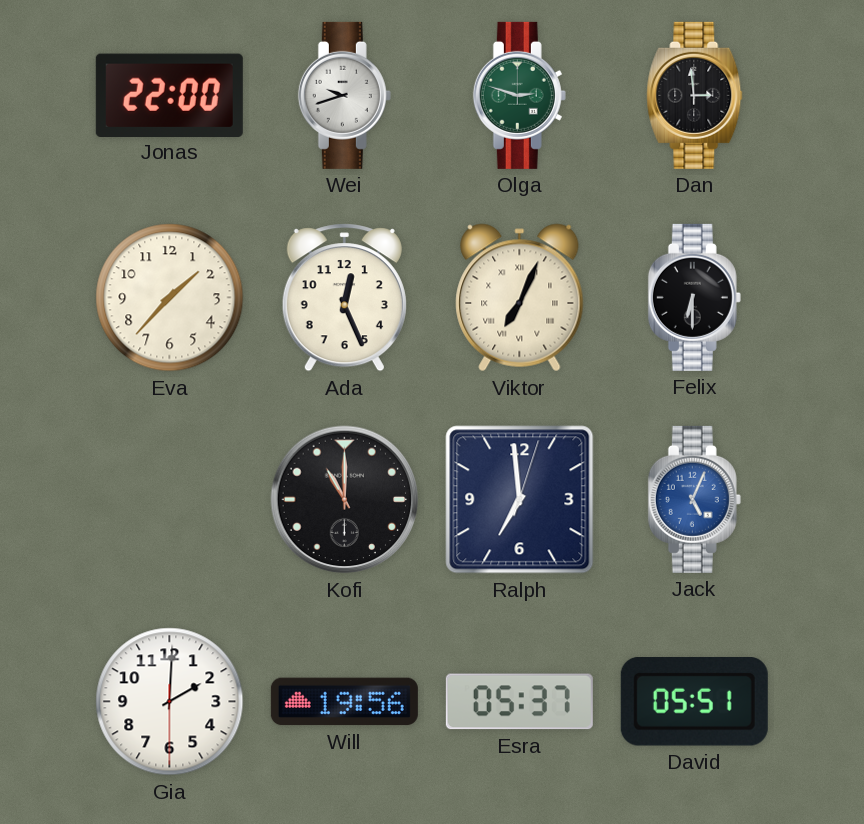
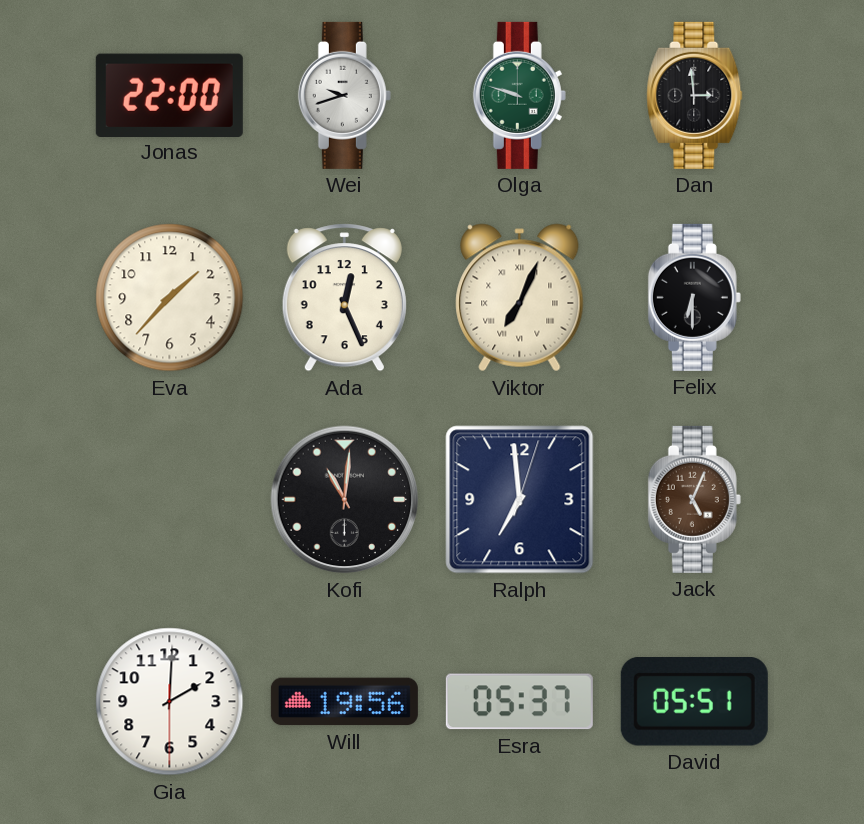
Olga: 2:48 -> 9:48
Kofi: 11:00 -> 11:01
Jack dial: blue -> brown
